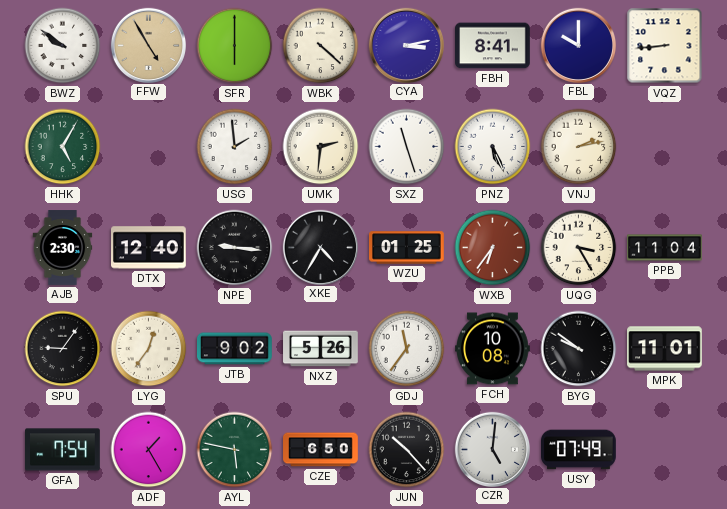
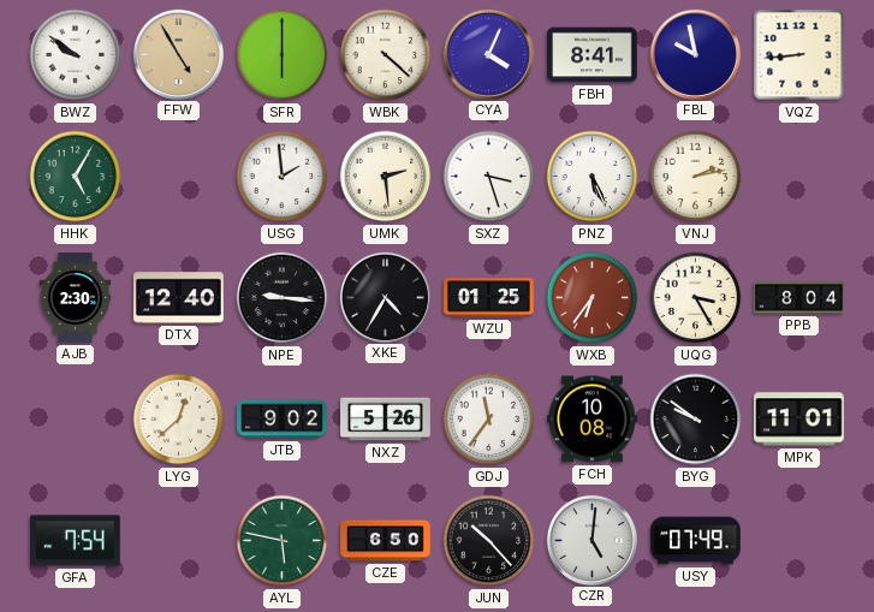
CYA: 3:13 -> 4:04
FBL: 10:00 -> 9:58
UMK: 2:31 -> 2:29
SXZ: 11:27 -> 3:27
PPB: 11:04 -> 8:04
SPU: 9:06 -> none
LYG: 12:36 -> 12:38
ADF: 1:25 -> none
